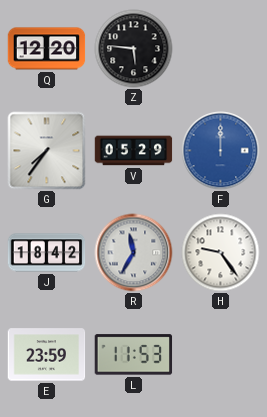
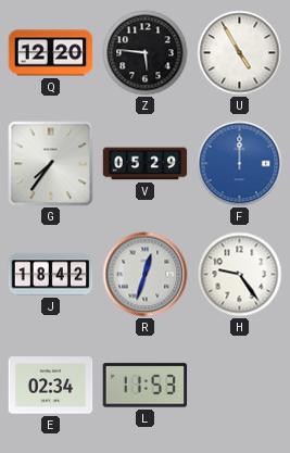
U: none -> 4:55
R: 11:35 -> 12:33
E: 23:59 -> 02:34
